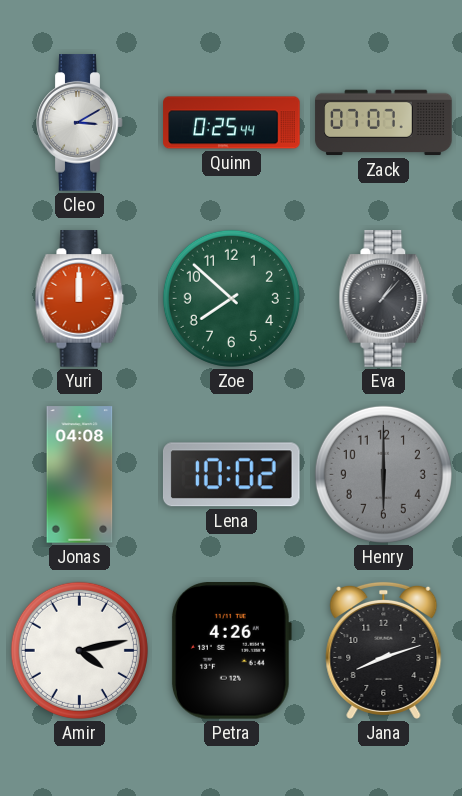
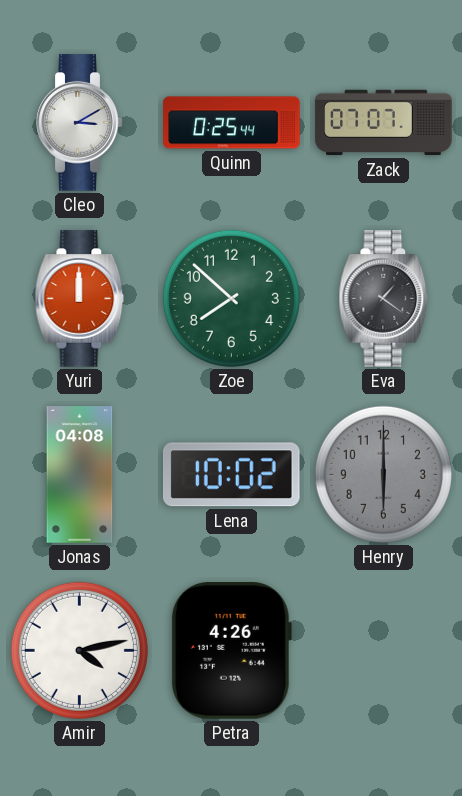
Eva: 1:07 -> 1:21
Jana: 8:12 -> none
